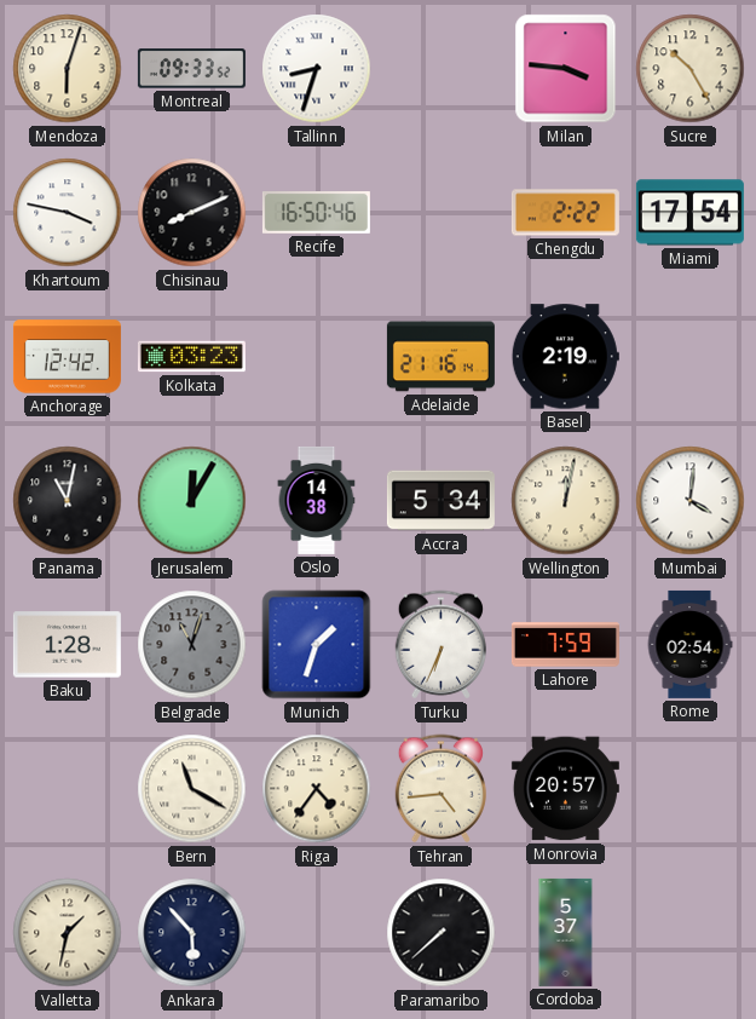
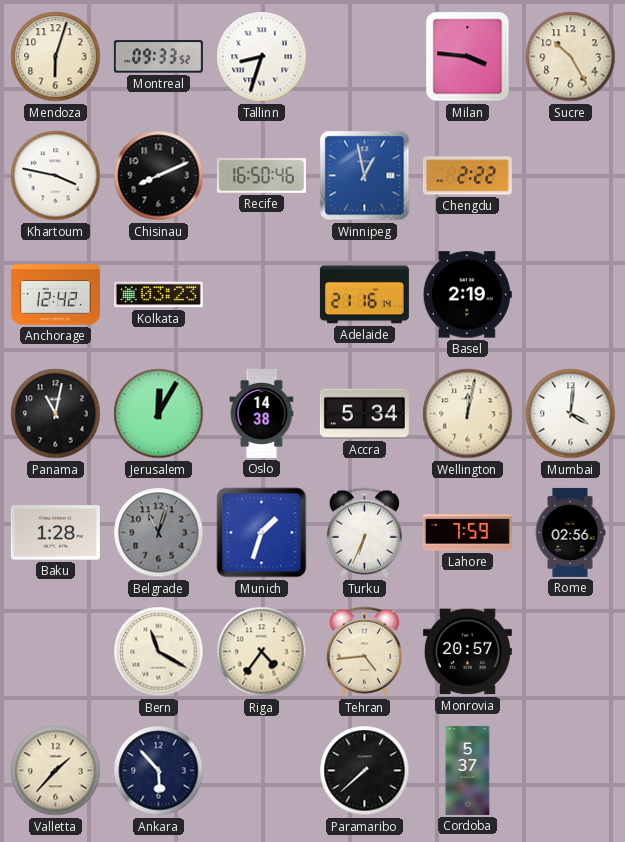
Winnipeg: none -> 12:58
Miami: 17:54 -> none
Rome: 02:54 -> 02:56
Valletta: 1:32 -> 1:37
